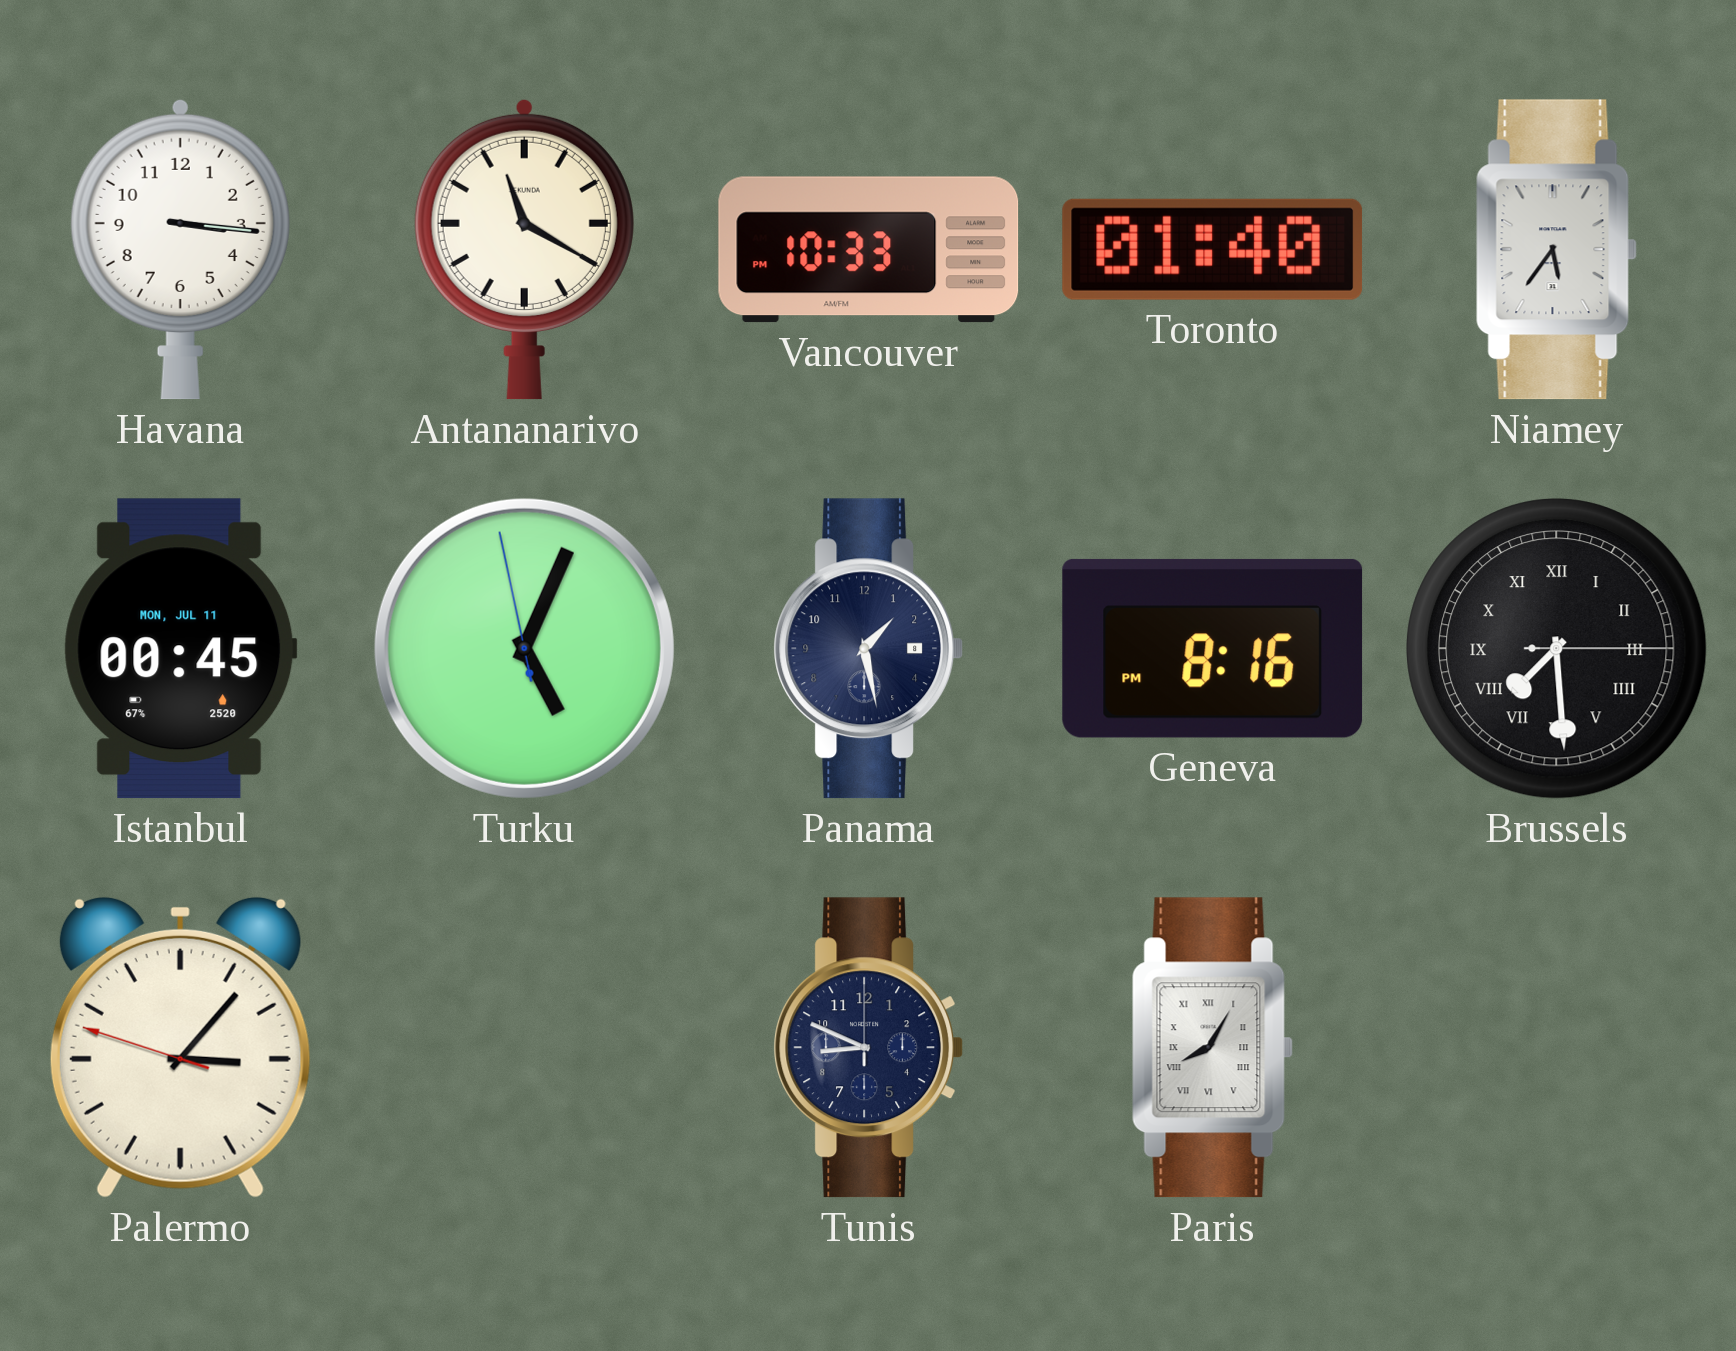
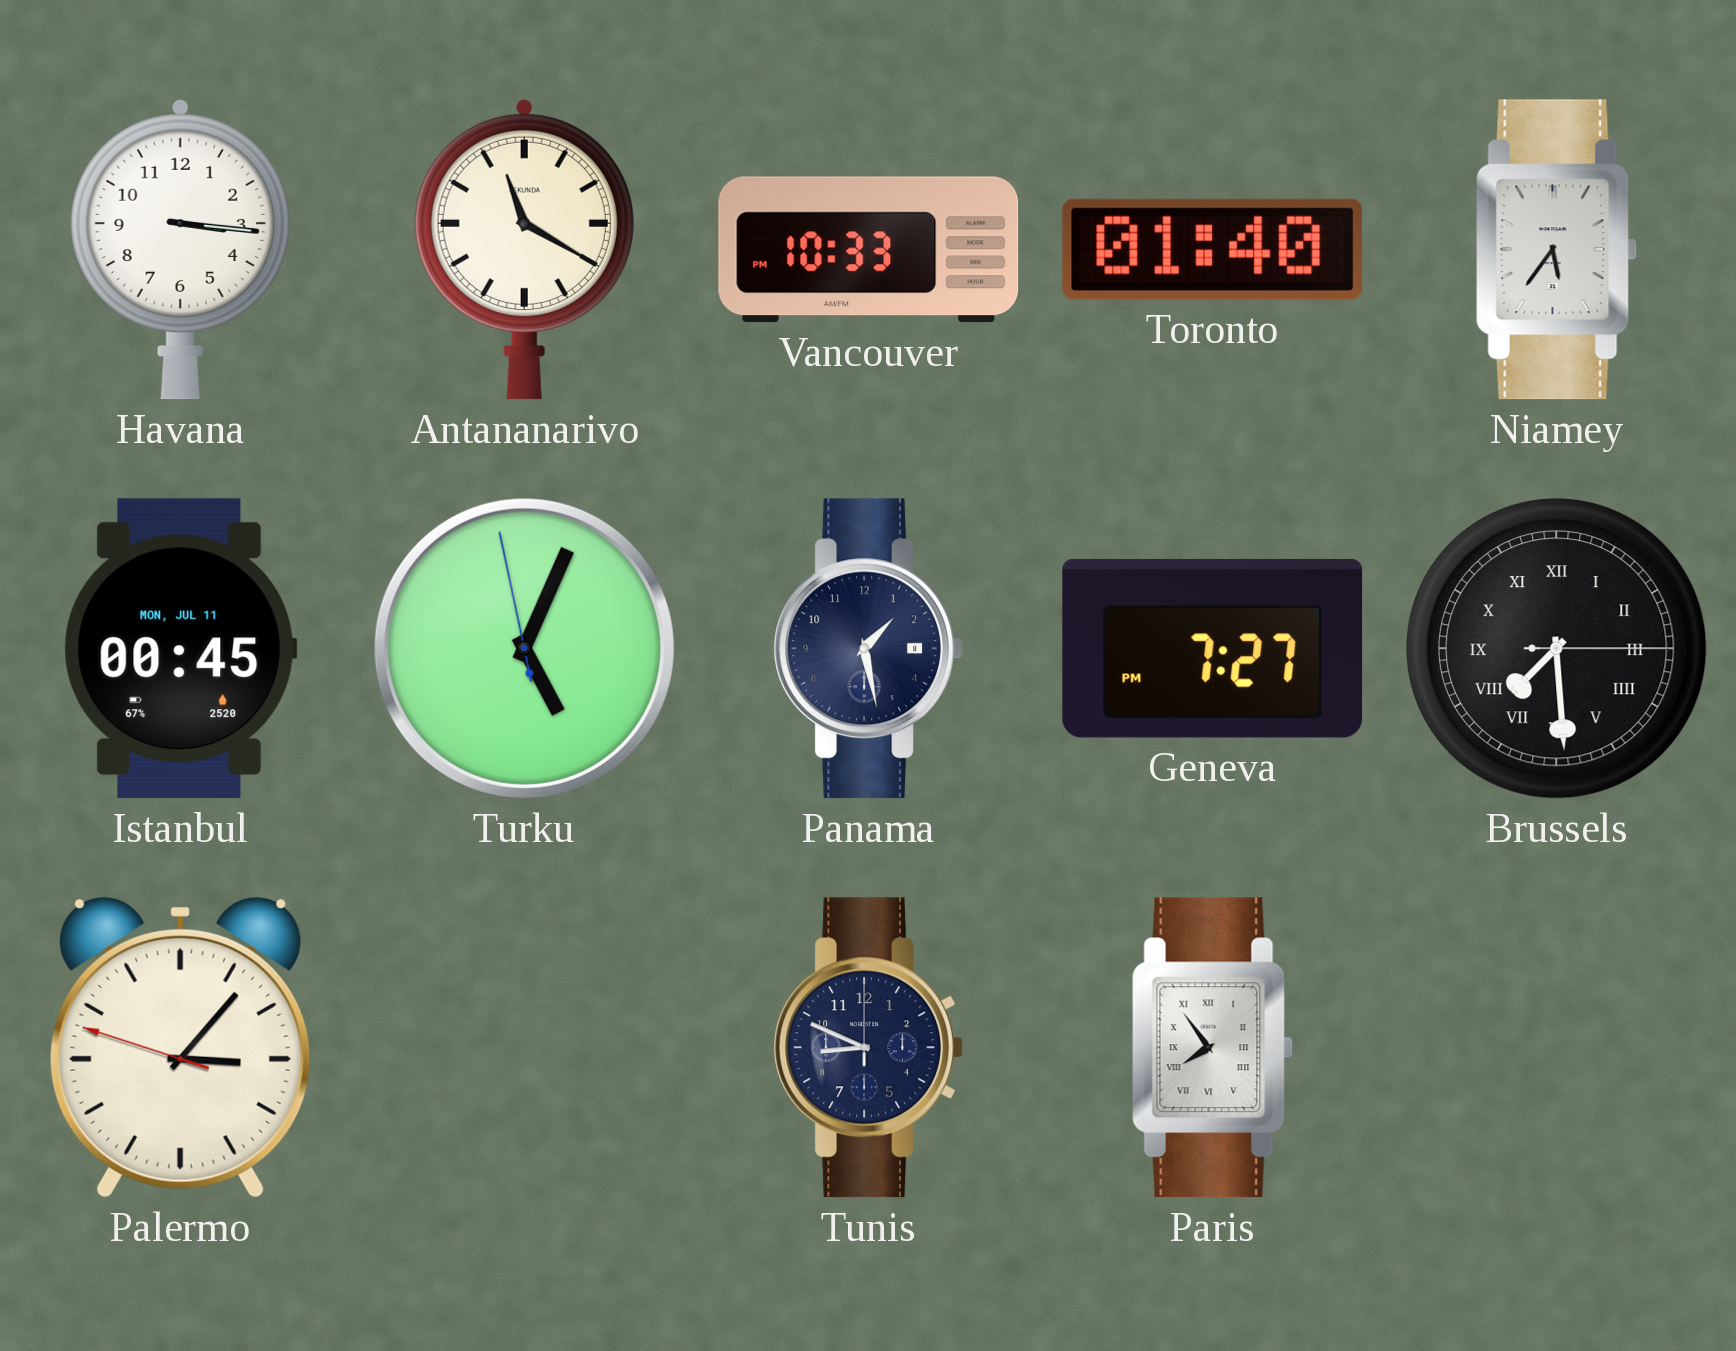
Geneva: 8:16 -> 7:27
Paris: 8:05 -> 7:54
